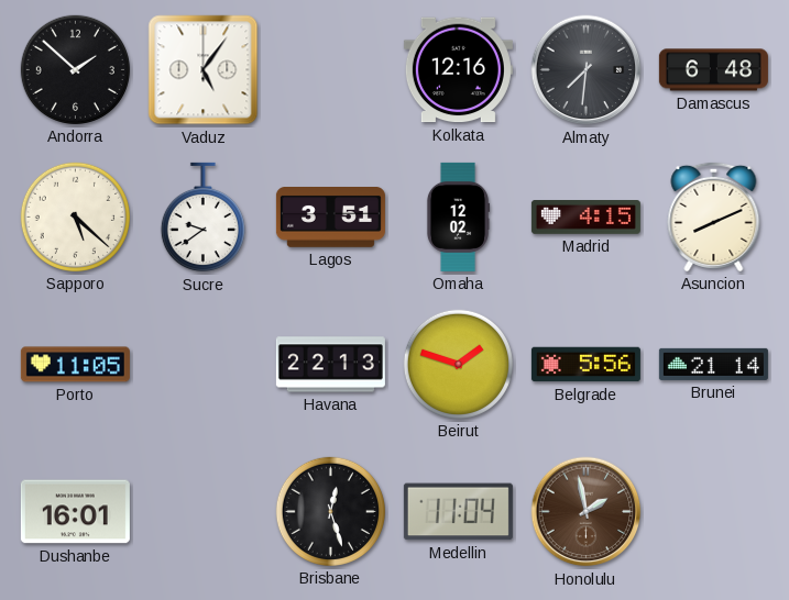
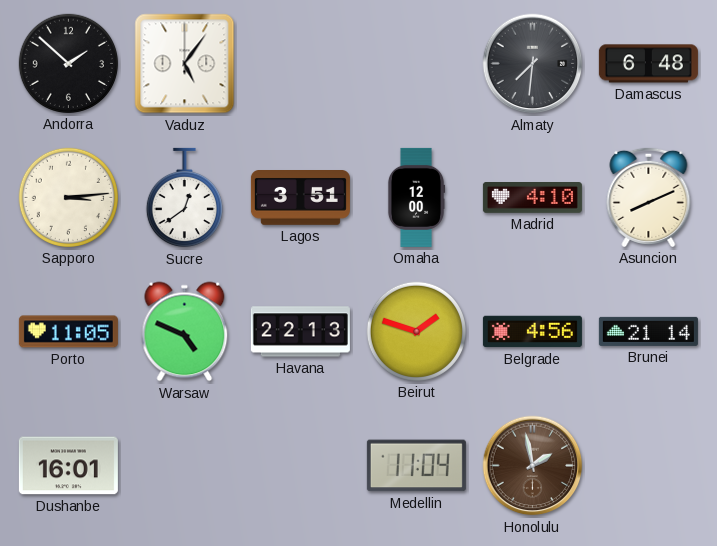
Kolkata: 12:16 -> none
Sapporo: 5:22 -> 3:14
Sucre: 9:39 -> 12:39
Omaha: 12:02 -> 12:00
Madrid: 4:15 -> 4:10
Warsaw: none -> 4:49
Belgrade: 5:56 -> 4:56
Brisbane: 12:27 -> none
